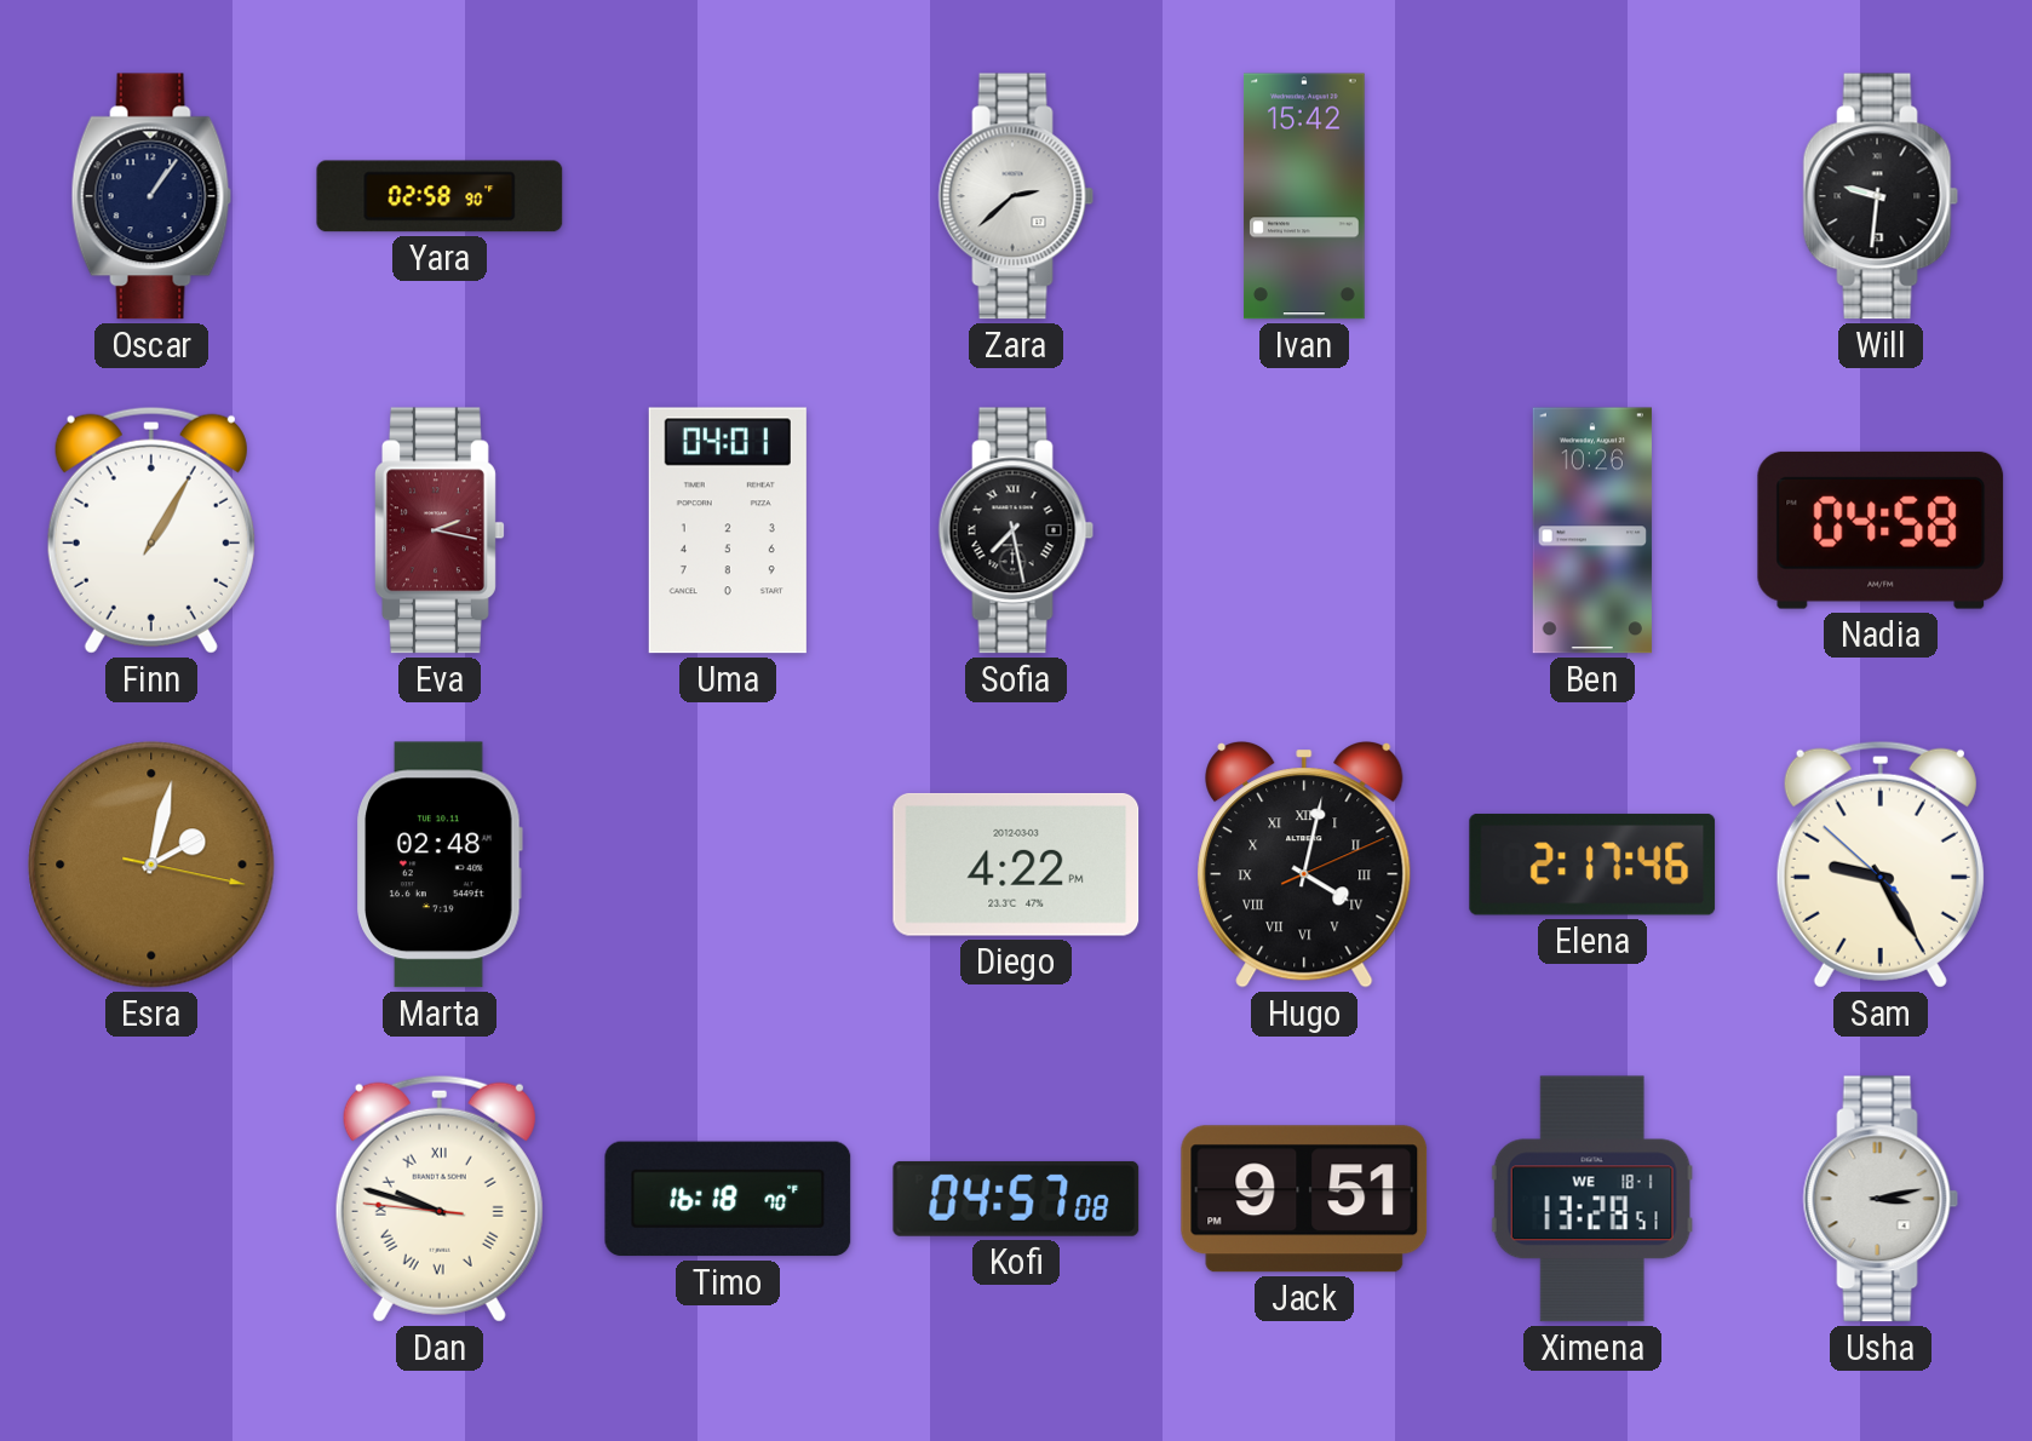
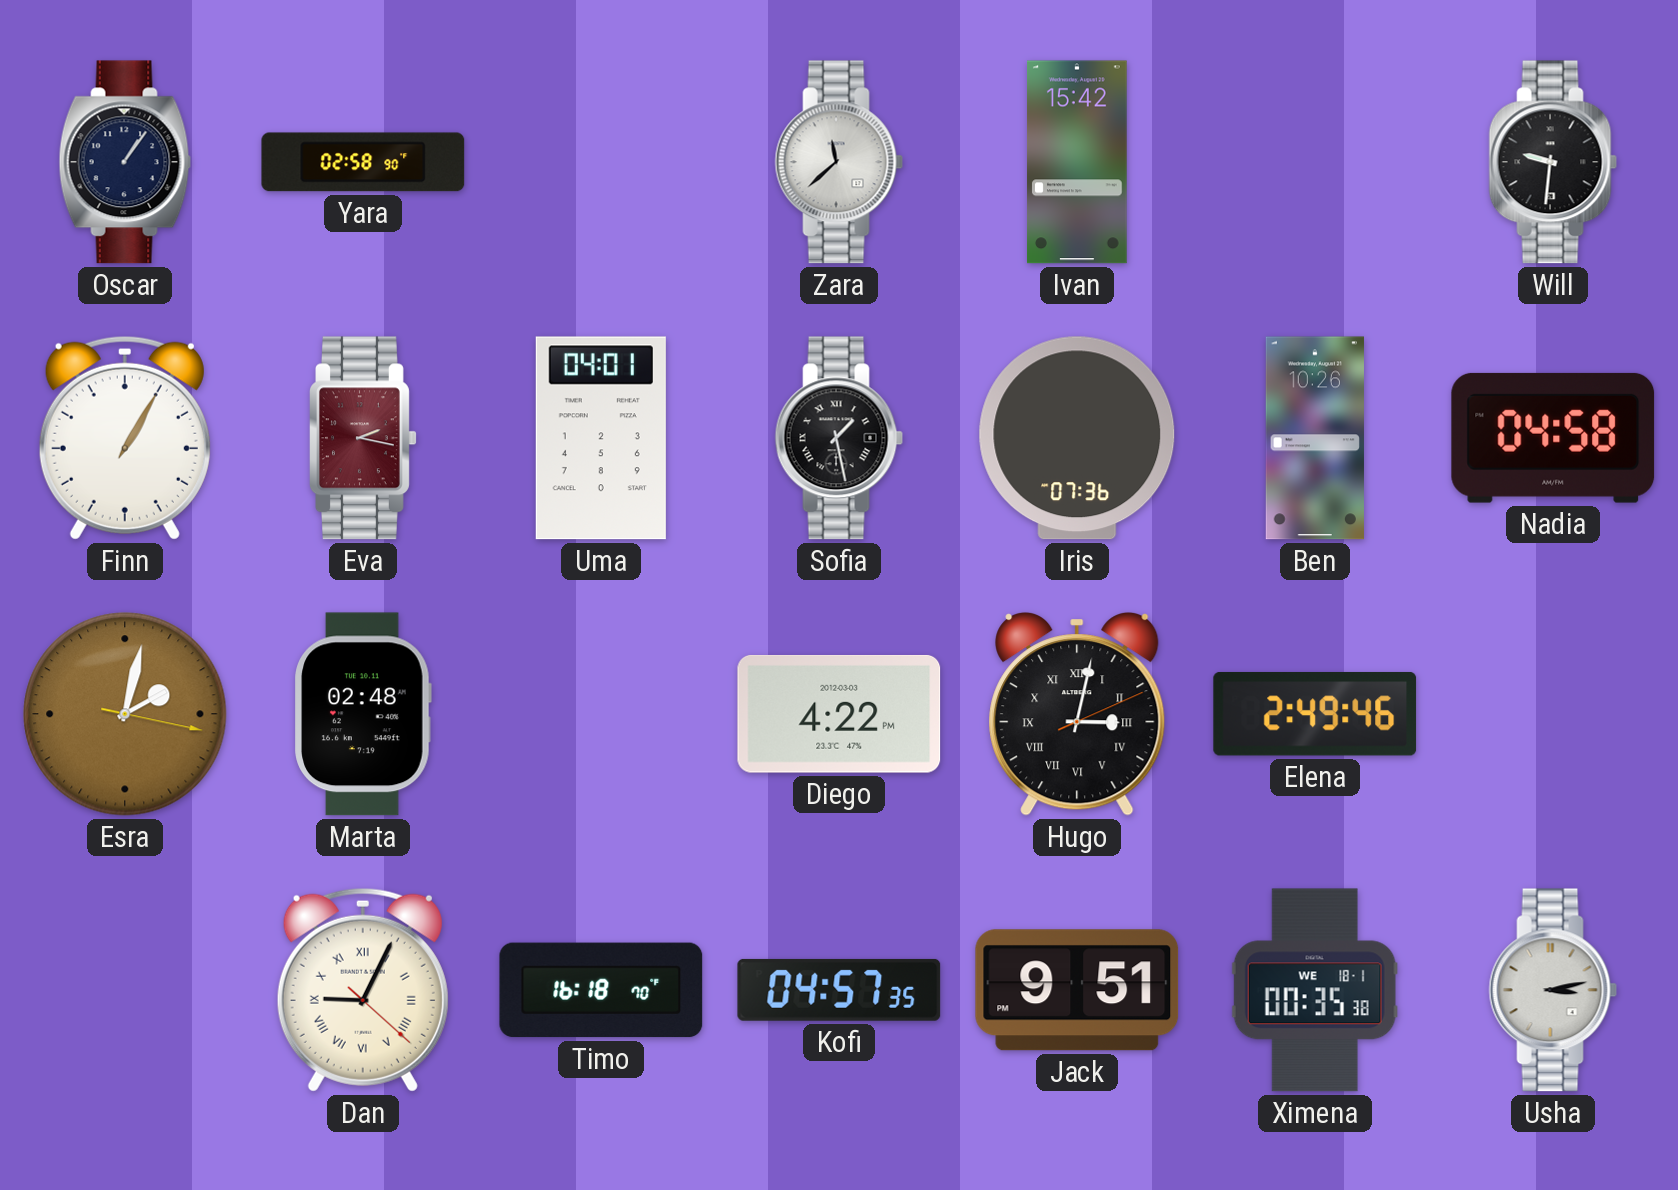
Zara: 2:38 -> 11:38
Sofia: 7:28 -> 1:28
Iris: none -> 07:36
Hugo: 4:02 -> 3:02
Elena: 2:17 -> 2:49
Sam: 9:24 -> none
Dan: 9:47 -> 9:04
Kofi: 04:57:08 -> 04:57:35
Ximena: 13:28 -> 00:35
